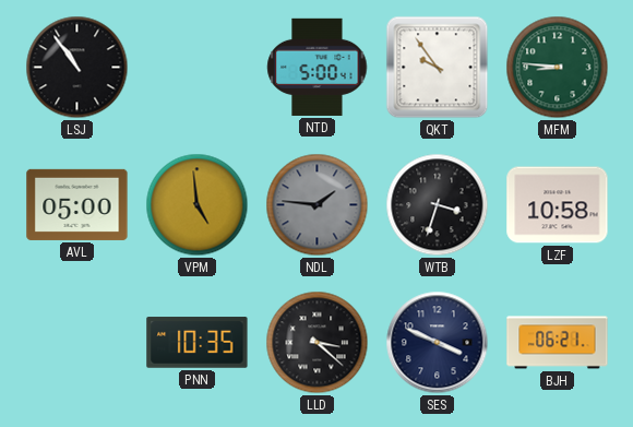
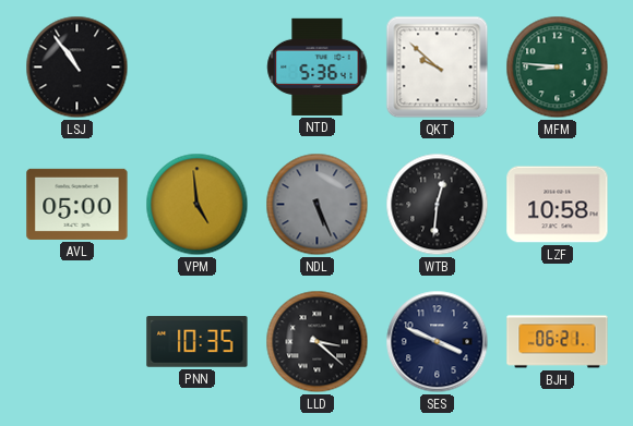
NTD: 5:00 -> 5:36
QKT: 9:54 -> 9:52
NDL: 1:46 -> 5:26
WTB: 3:33 -> 12:31
